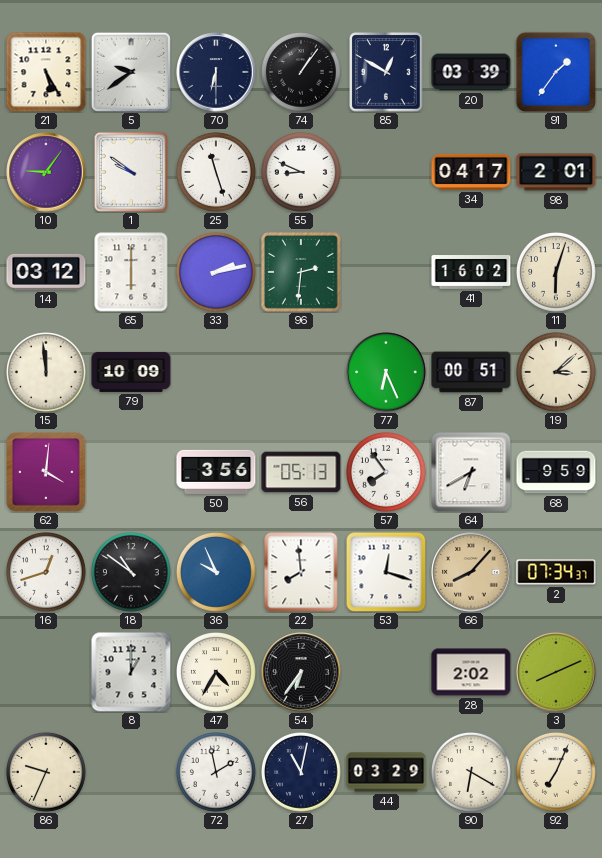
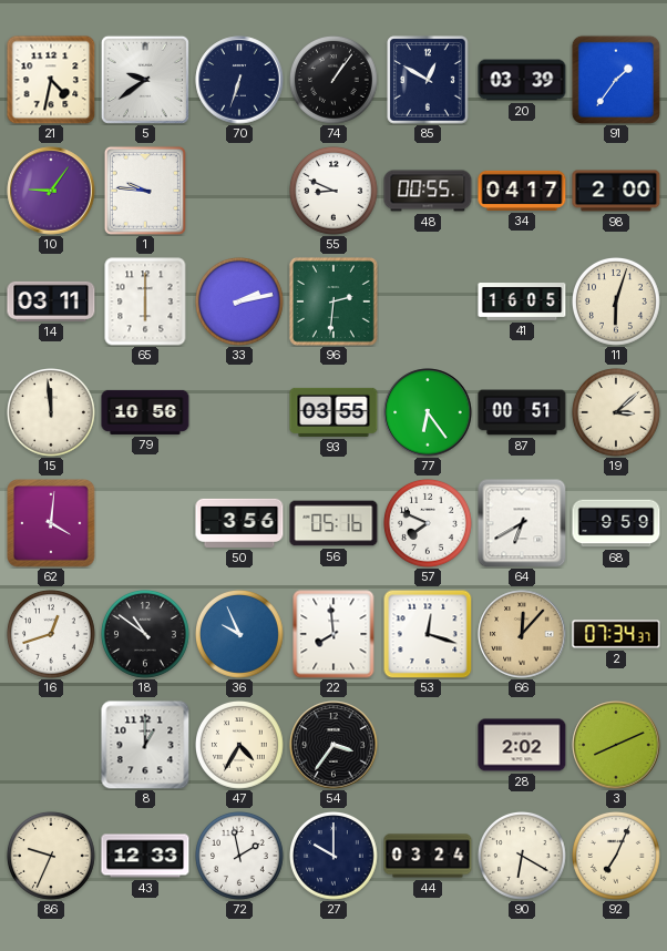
21: 5:25 -> 4:32
70: 6:30 -> 6:33
1: 9:51 -> 9:46
25: 11:27 -> none
48: none -> 00:55
98: 2:01 -> 2:00
14: 03:12 -> 03:11
41: 16:02 -> 16:05
79: 10:09 -> 10:56
93: none -> 03:55
77: 6:26 -> 6:24
56: 05:13 -> 05:16
57: 7:54 -> 7:49
66: 8:07 -> 12:07
54: 6:36 -> 3:36
43: none -> 12:33
27: 11:02 -> 10:00
44: 03:29 -> 03:24
